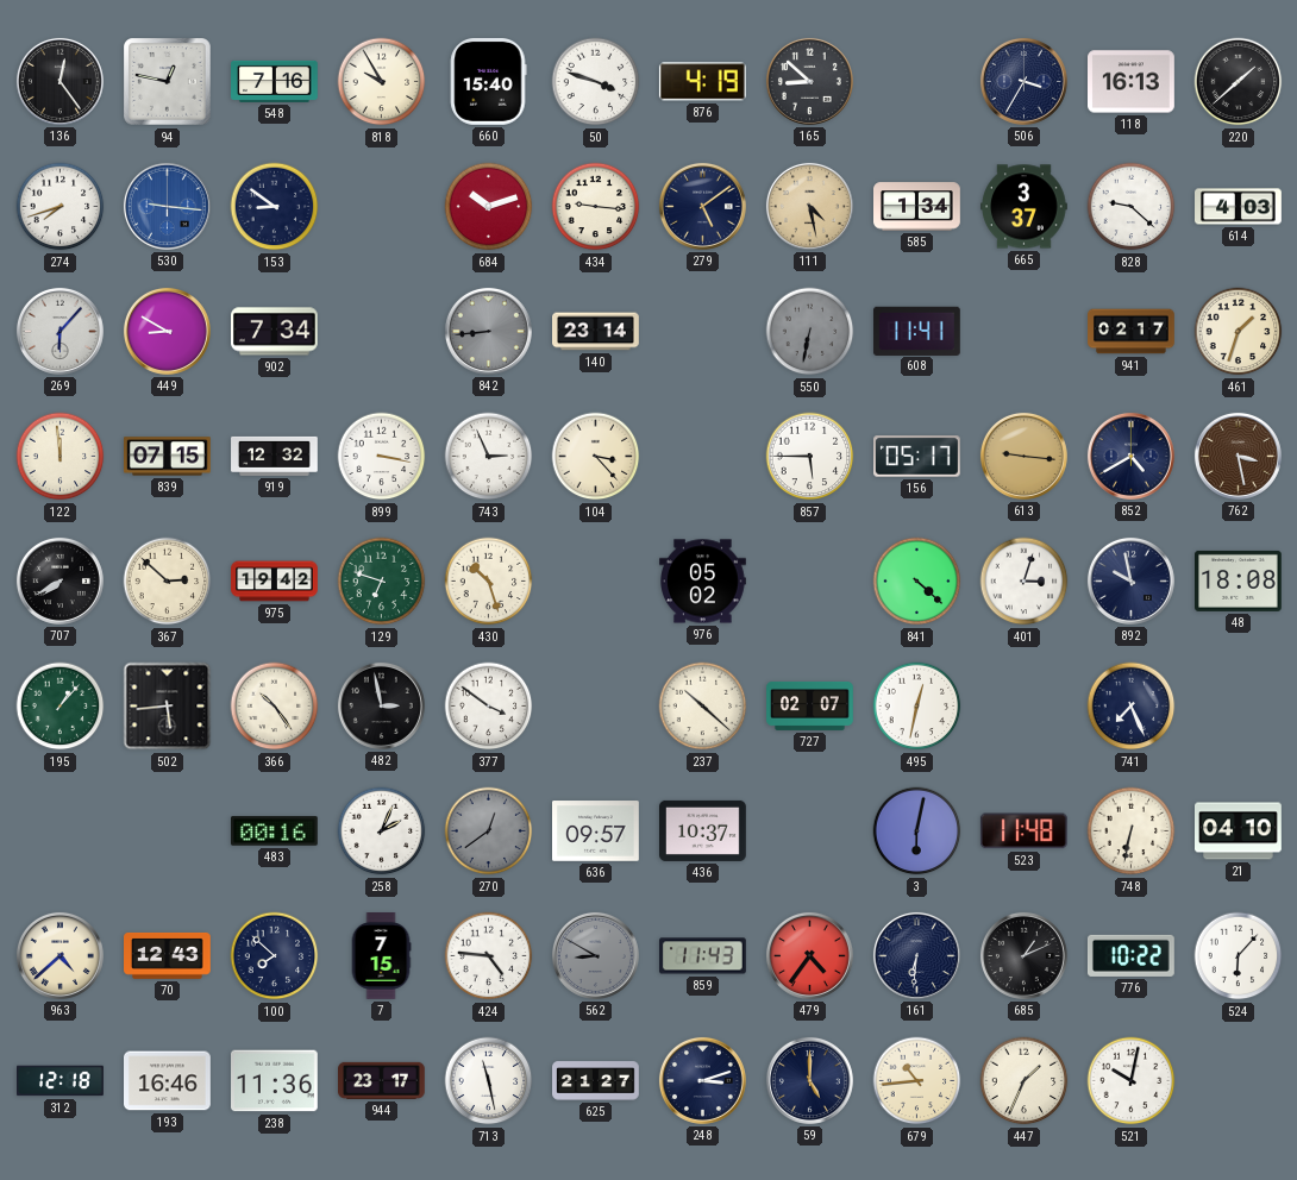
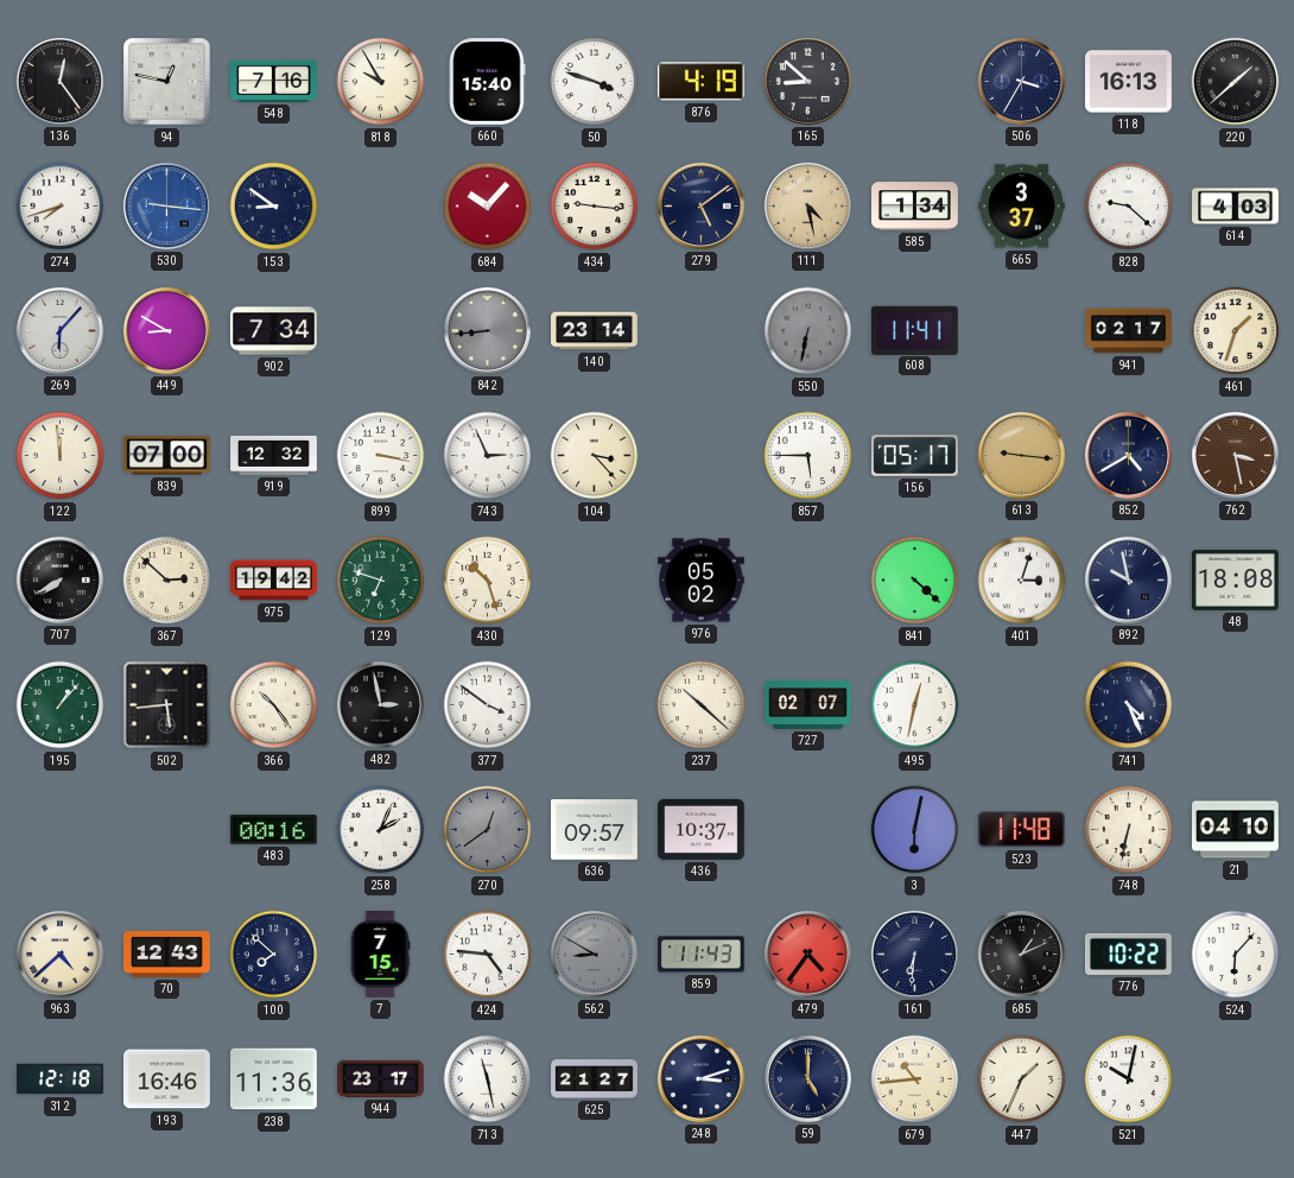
684: 10:12 -> 10:07
839: 07:15 -> 07:00
741: 7:26 -> 4:26
